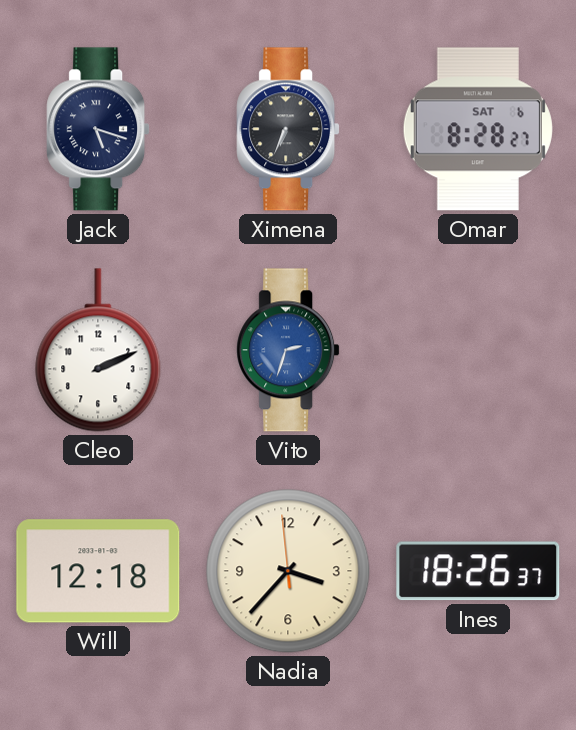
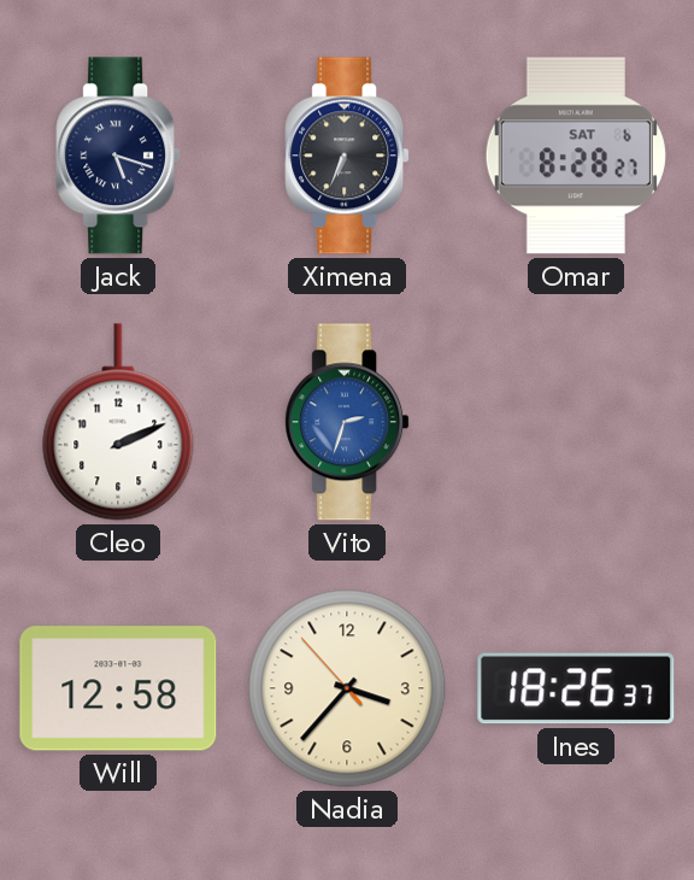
Will: 12:18 -> 12:58
Nadia: 3:36:59 -> 3:36:53
